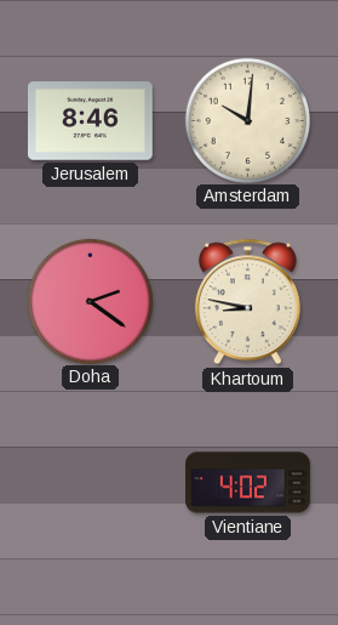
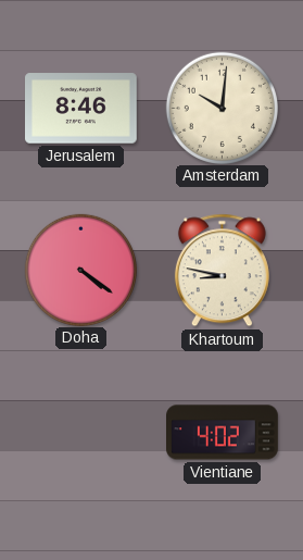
Doha: 2:21 -> 4:21
